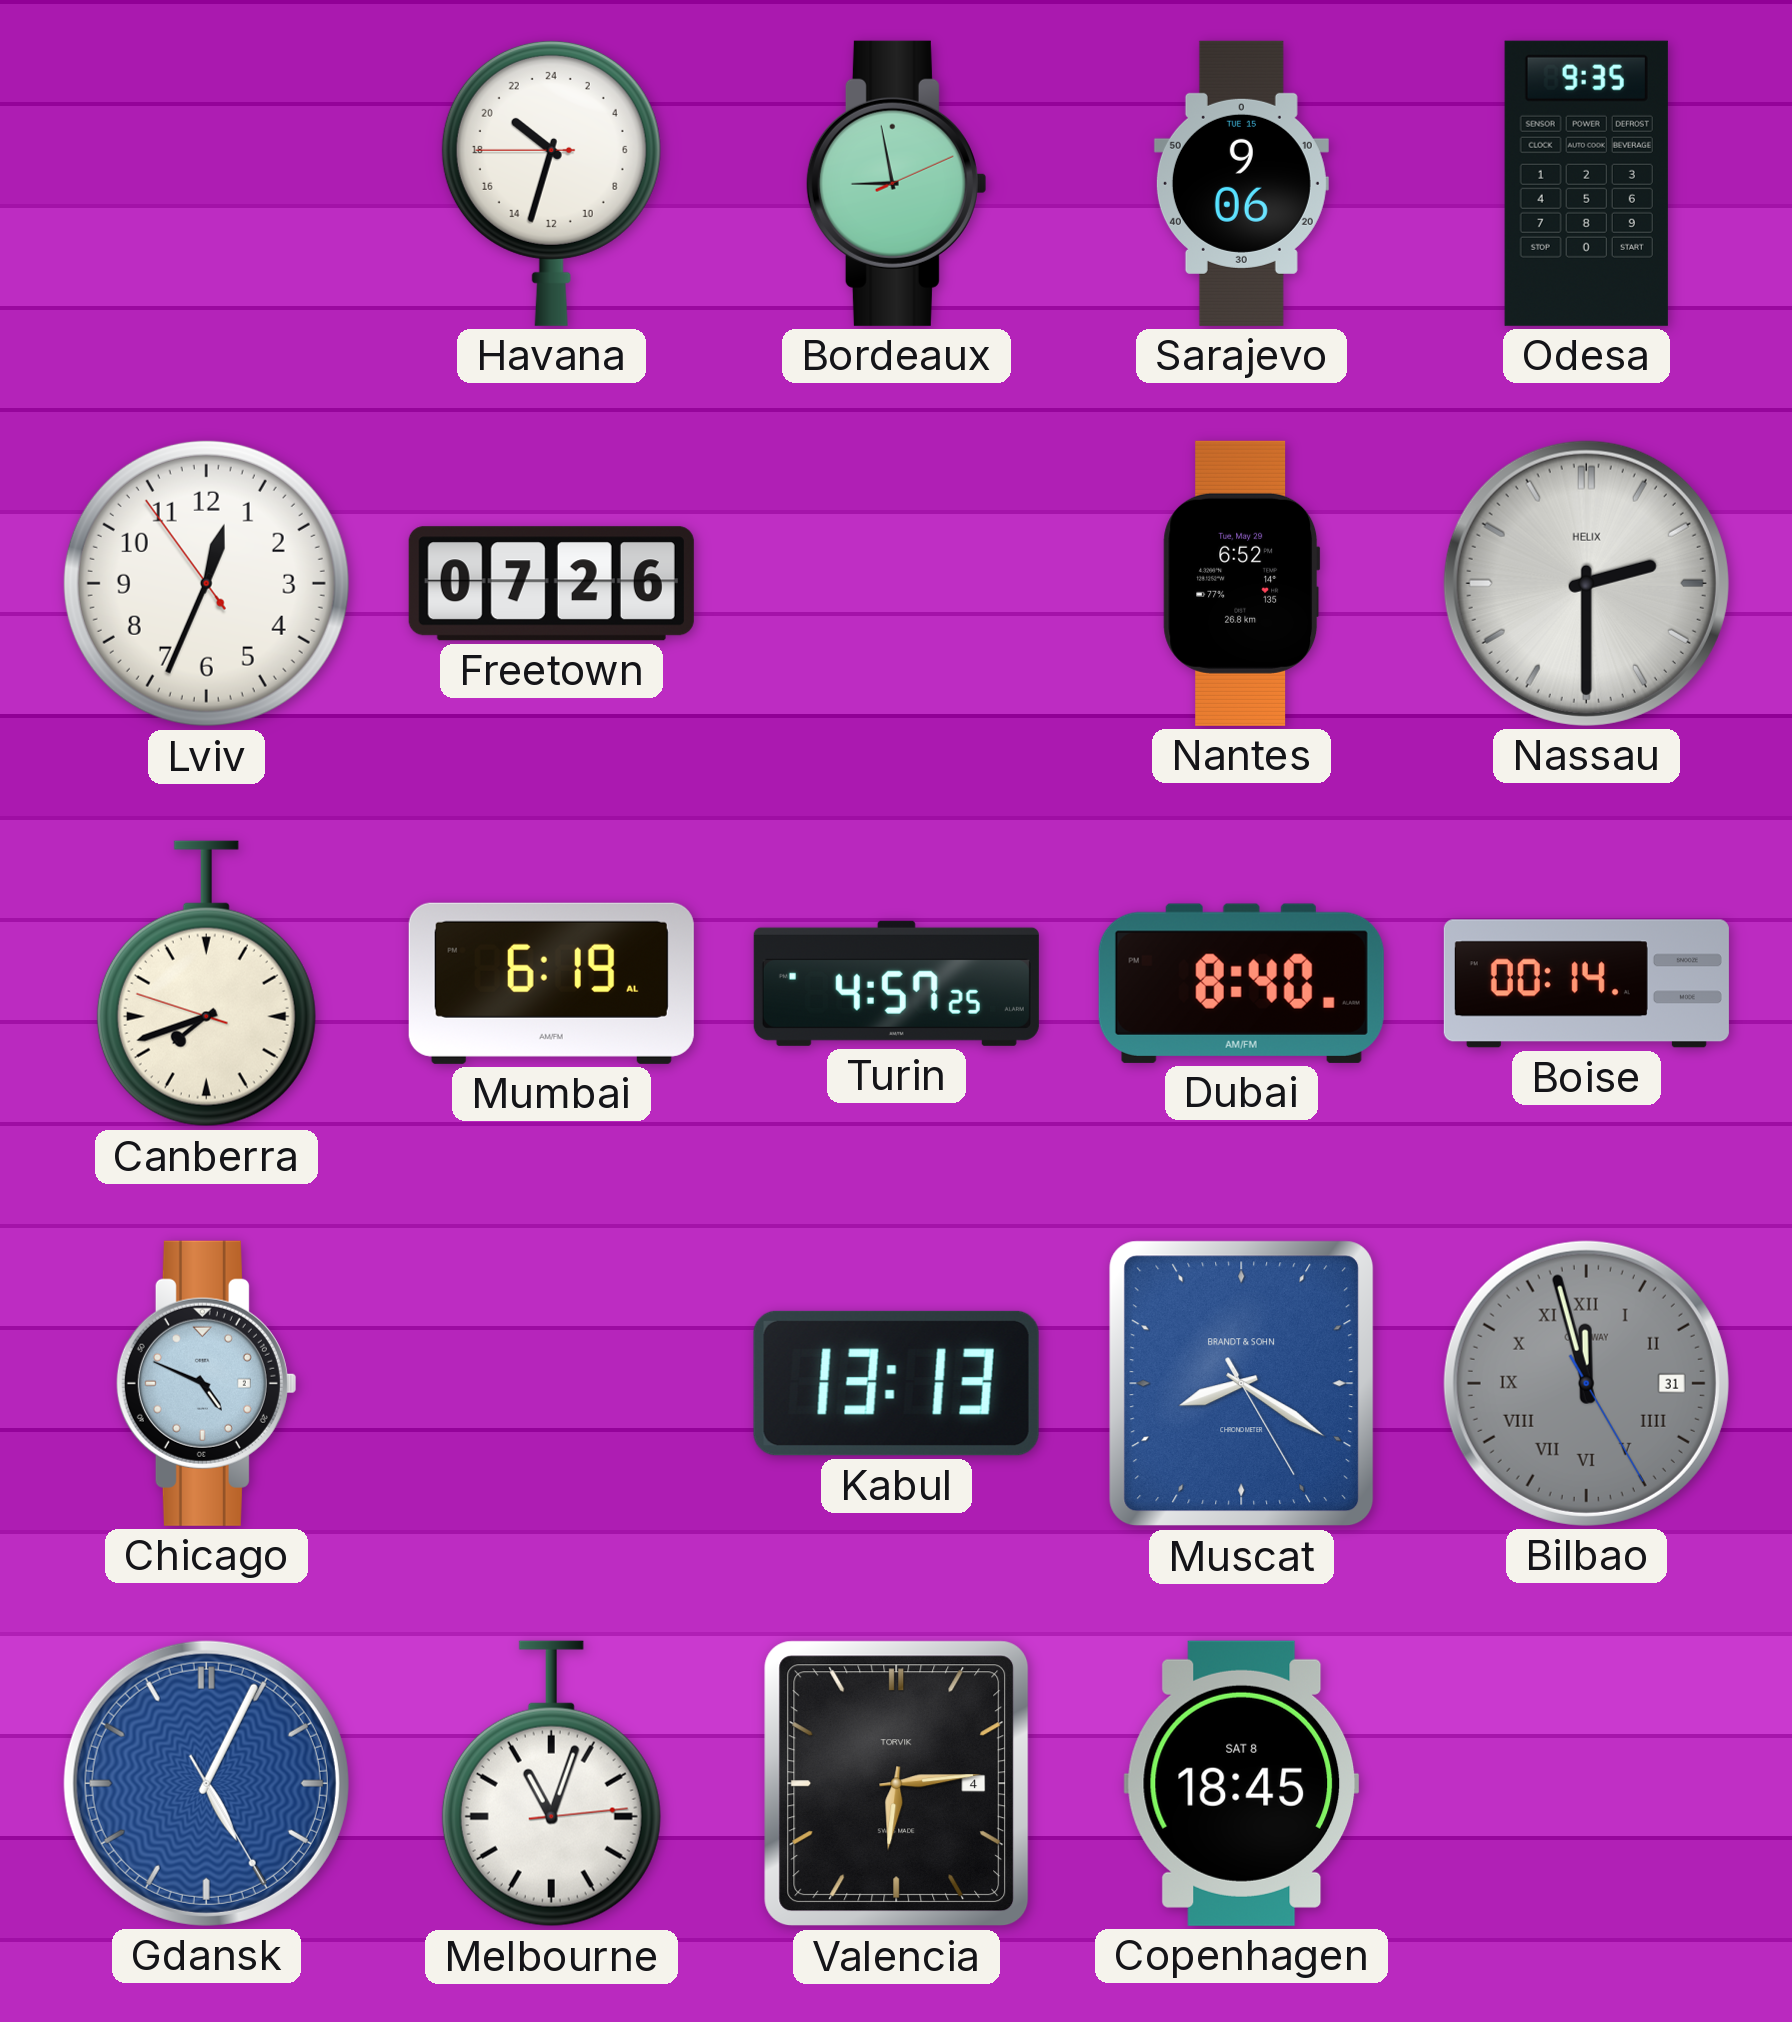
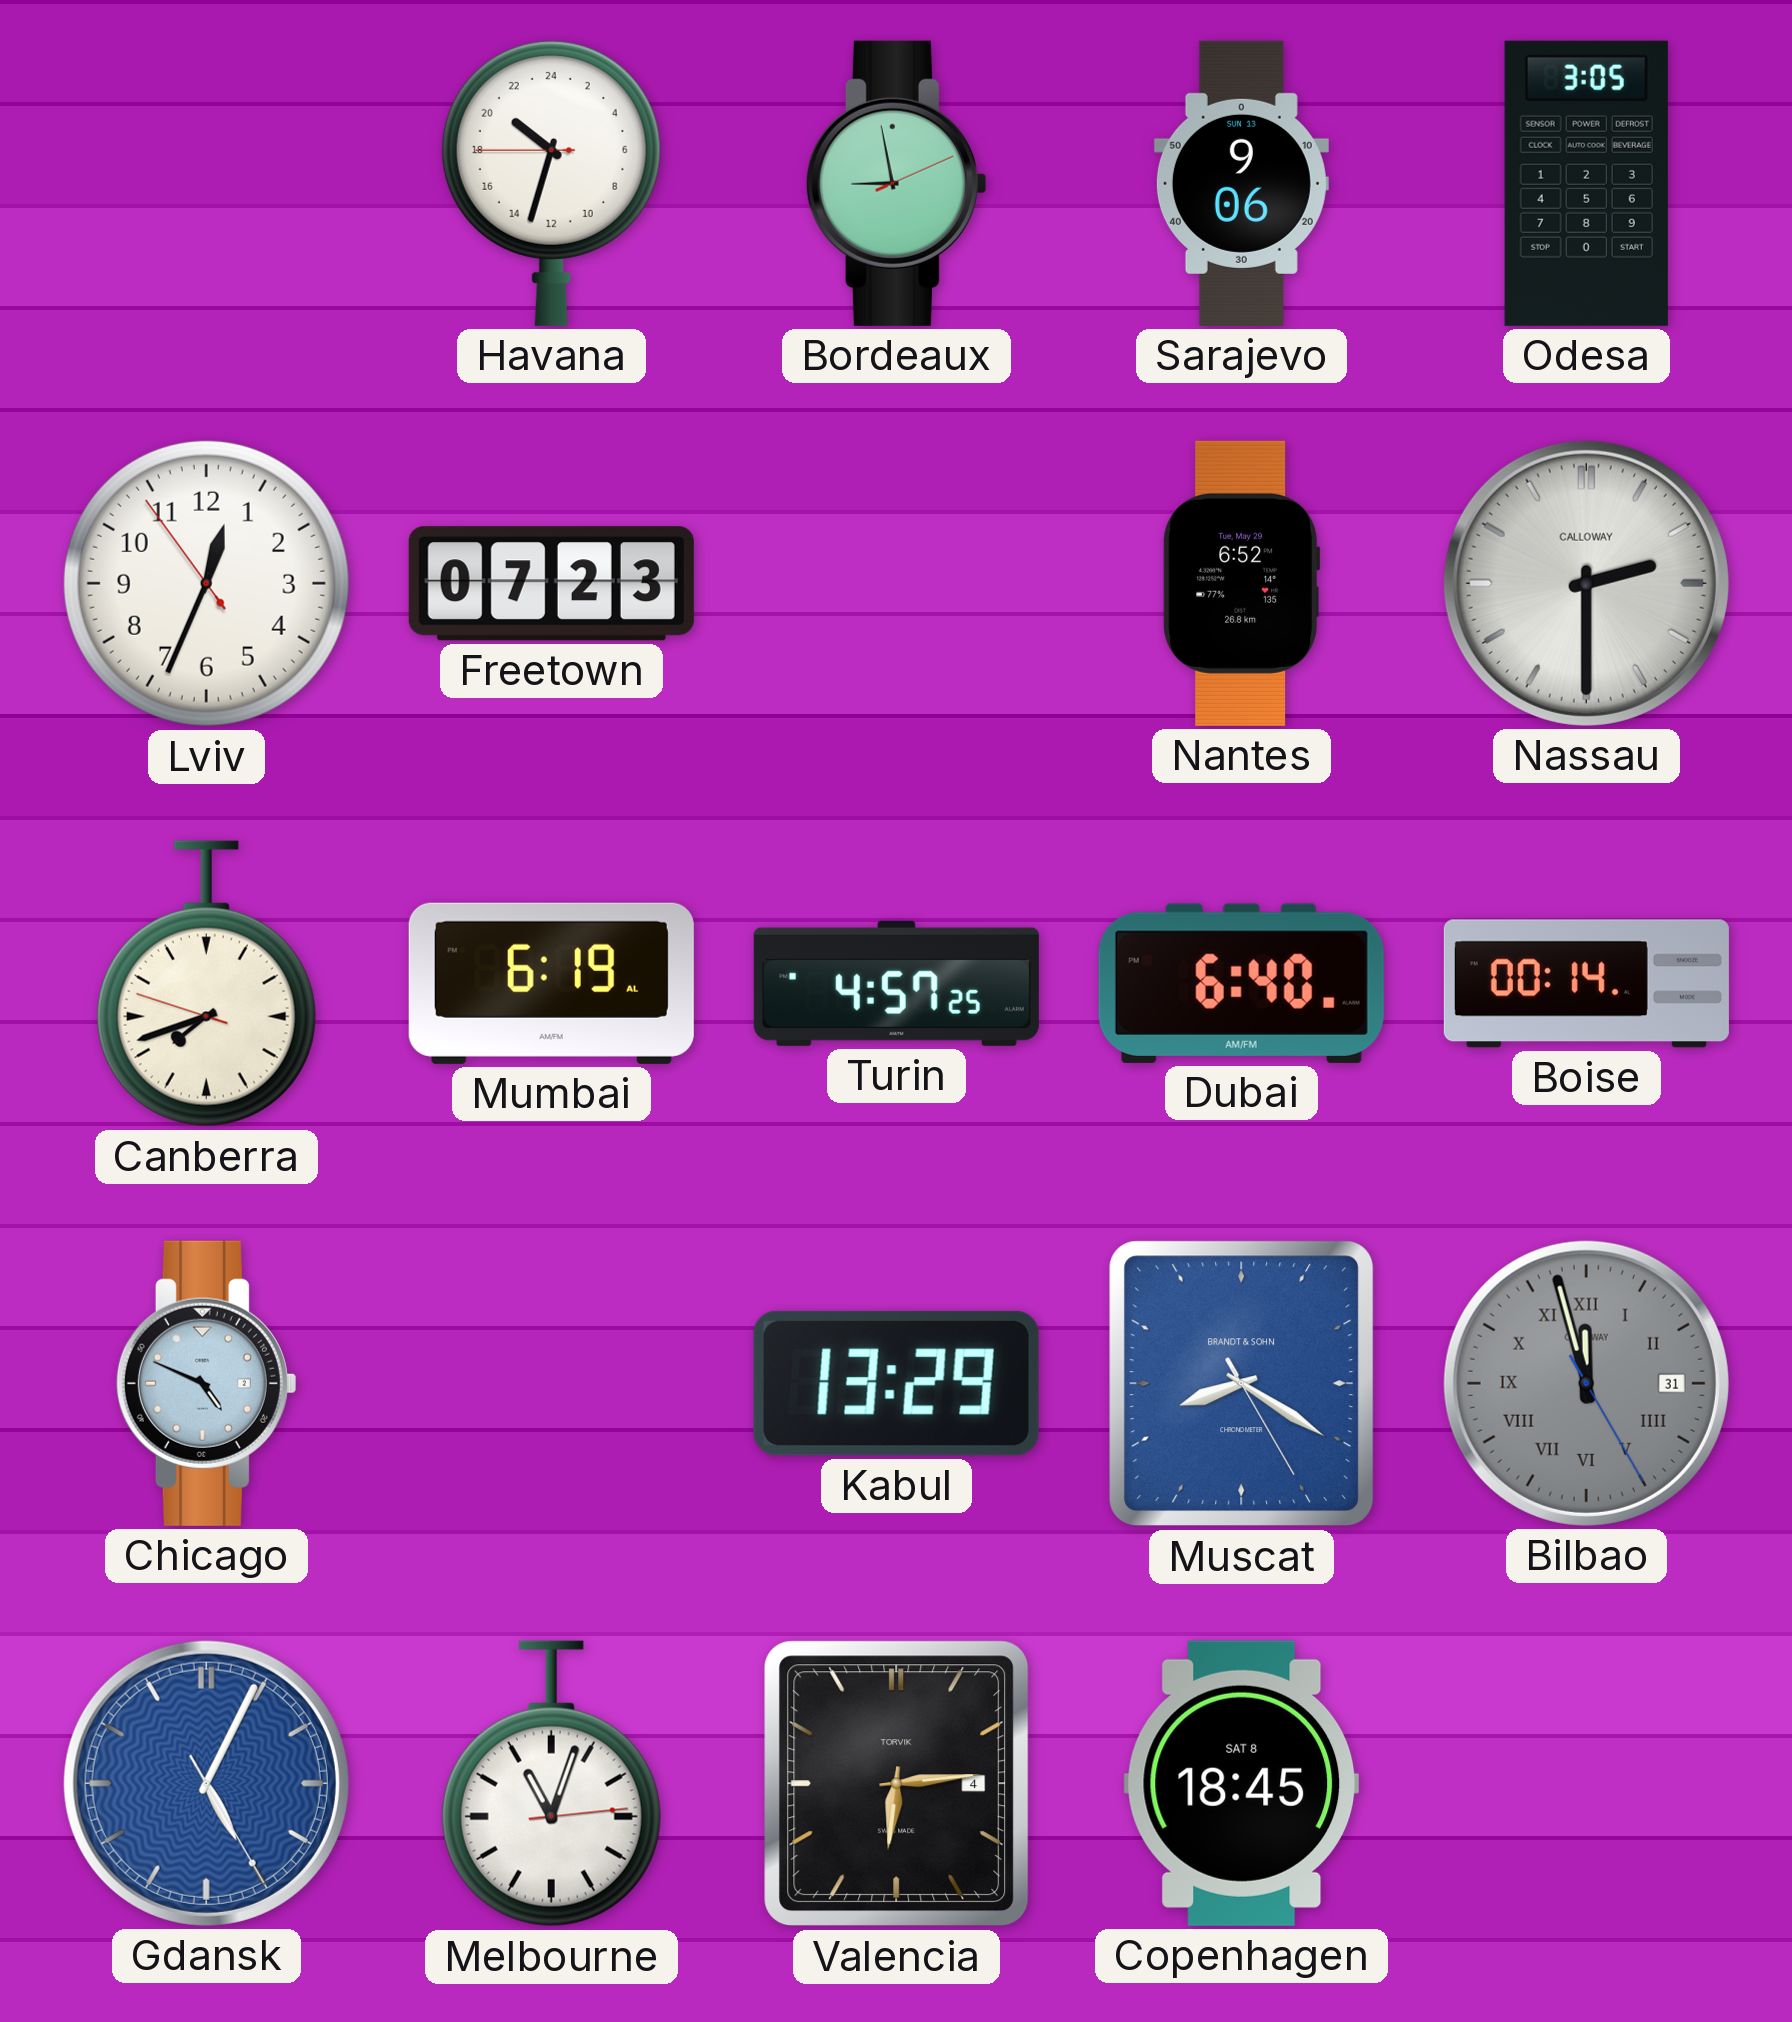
Sarajevo date: TUE 15 -> SUN 13
Odesa: 9:35 -> 3:05
Freetown: 07:26 -> 07:23
Nassau brand: HELIX -> CALLOWAY
Dubai: 8:40 -> 6:40
Kabul: 13:13 -> 13:29
